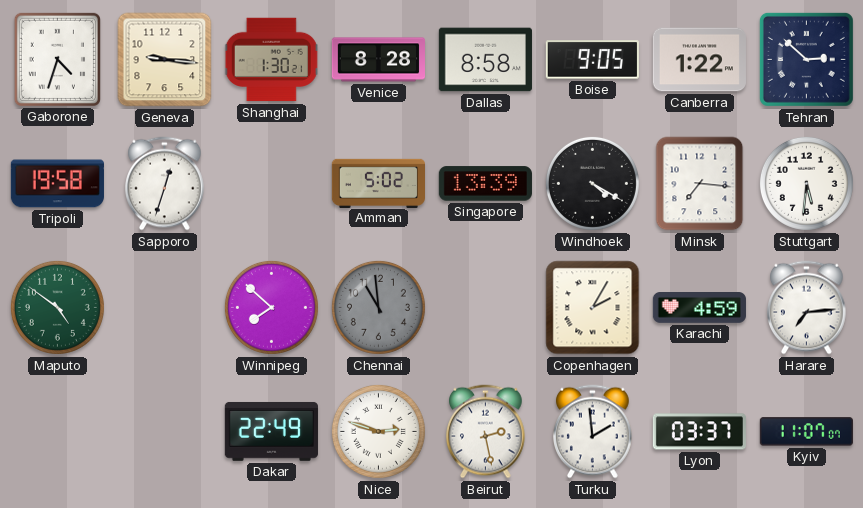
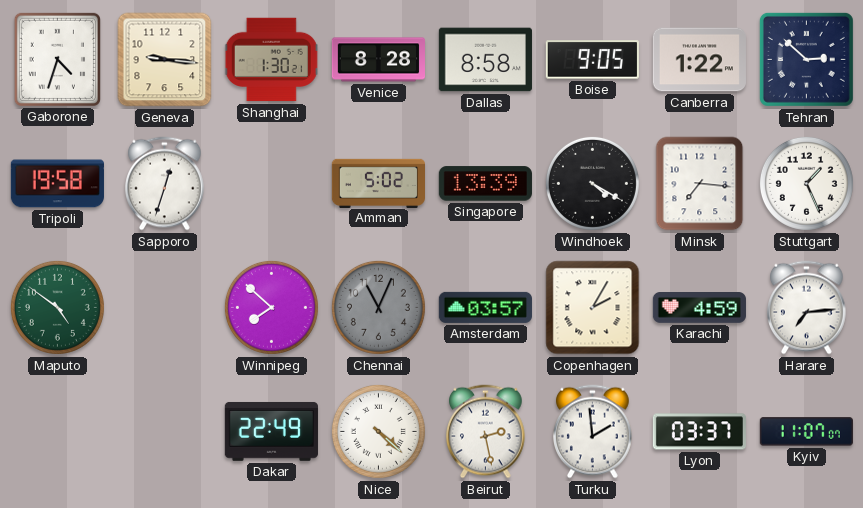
Stuttgart: 5:31 -> 1:26
Chennai: 10:59 -> 11:04
Amsterdam: none -> 03:57
Nice: 2:48 -> 4:22
